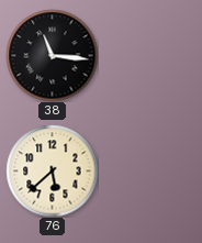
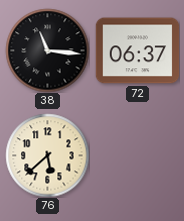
72: none -> 06:37
